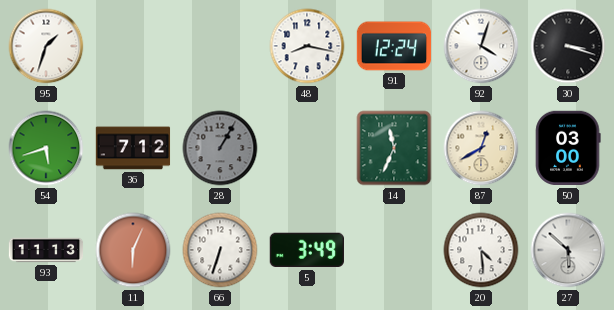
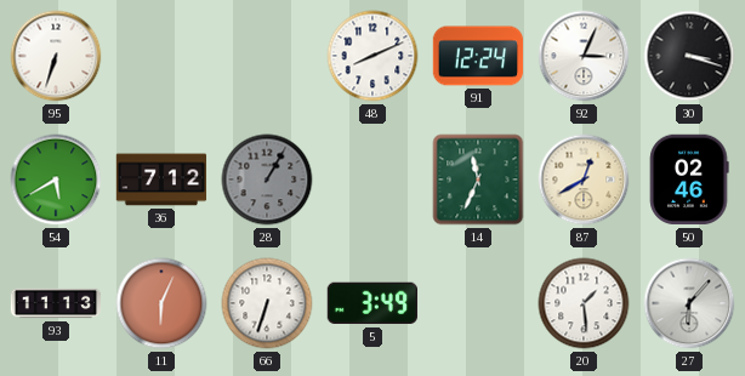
95: 1:33 -> 6:33
48: 8:17 -> 8:11
92: 4:03 -> 3:04
54: 5:42 -> 5:40
50: 03:00 -> 02:46
20: 4:29 -> 1:29
27: 5:52 -> 6:07
